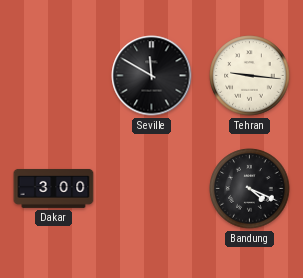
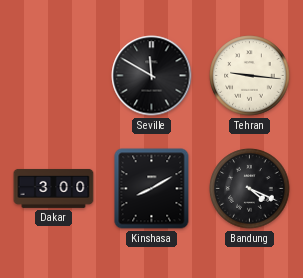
Kinshasa: none -> 8:10
